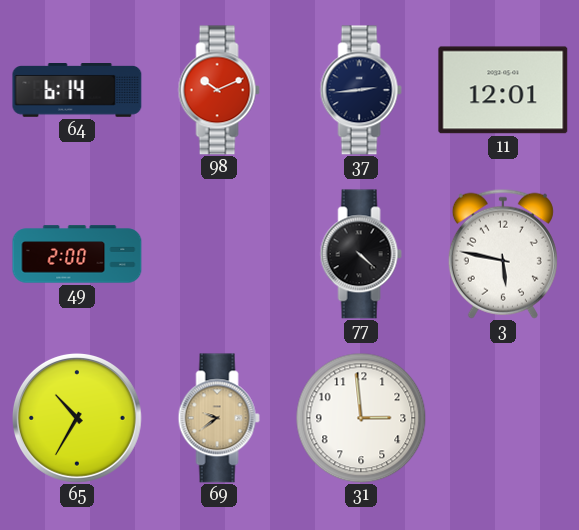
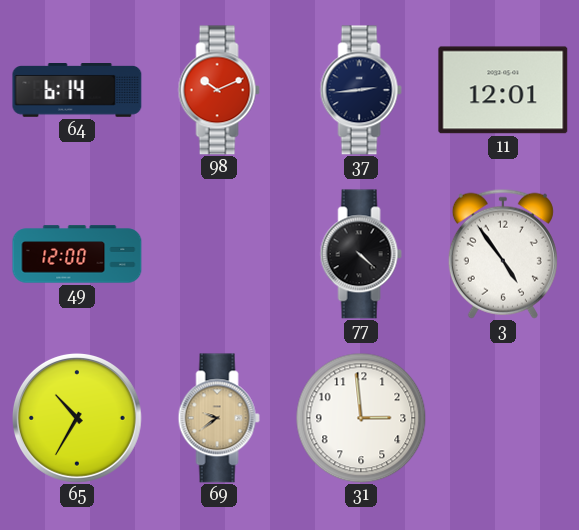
49: 2:00 -> 12:00
3: 5:47 -> 4:54
